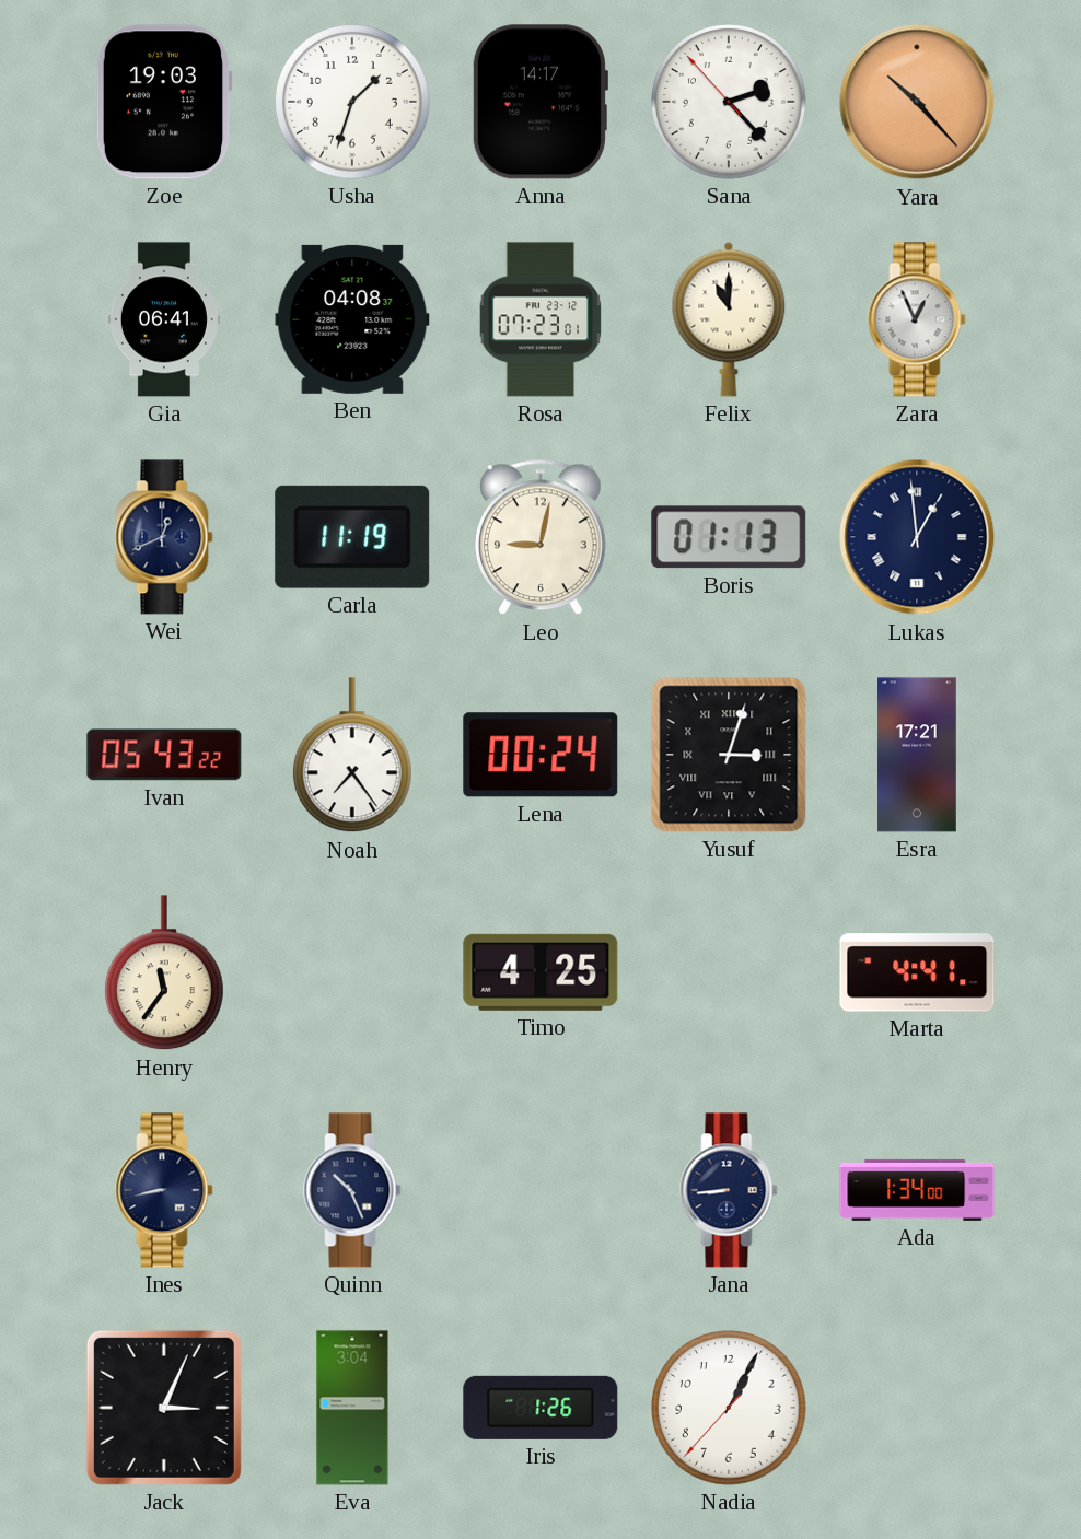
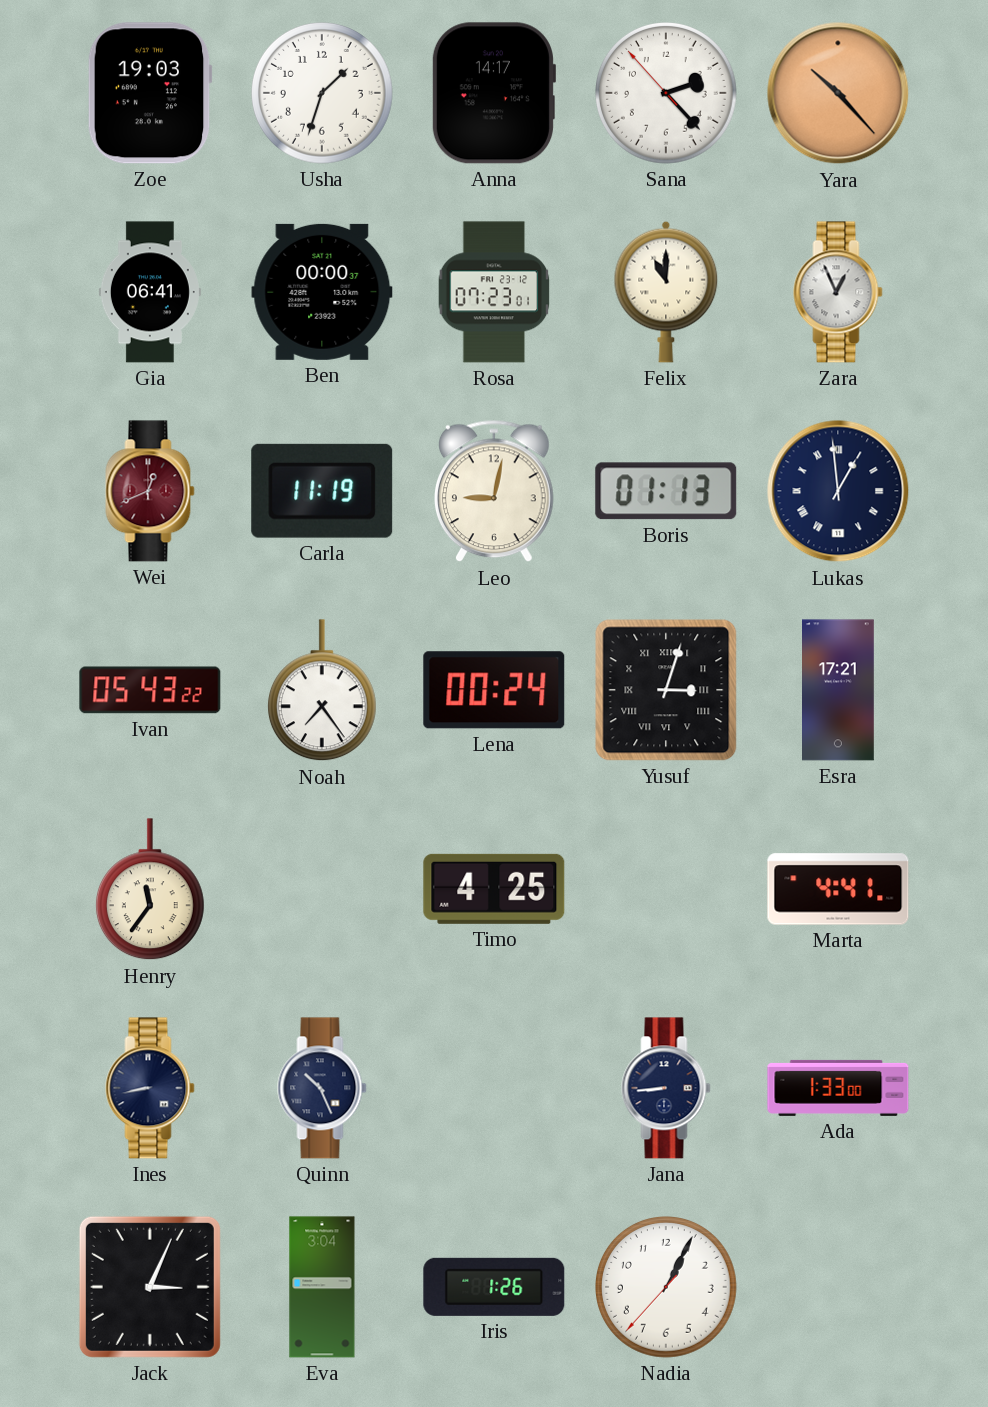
Ben: 04:08 -> 00:00
Wei dial: navy -> burgundy
Ada: 1:34 -> 1:33
